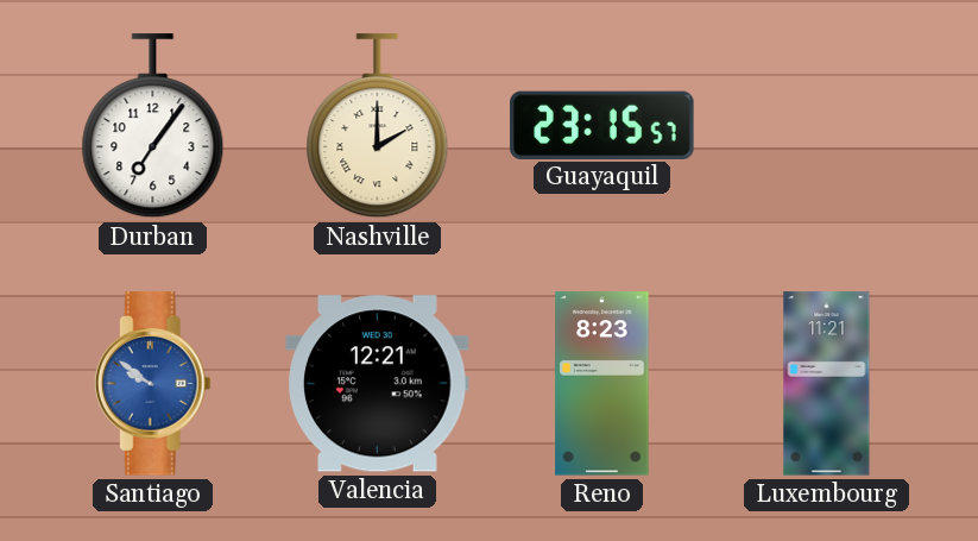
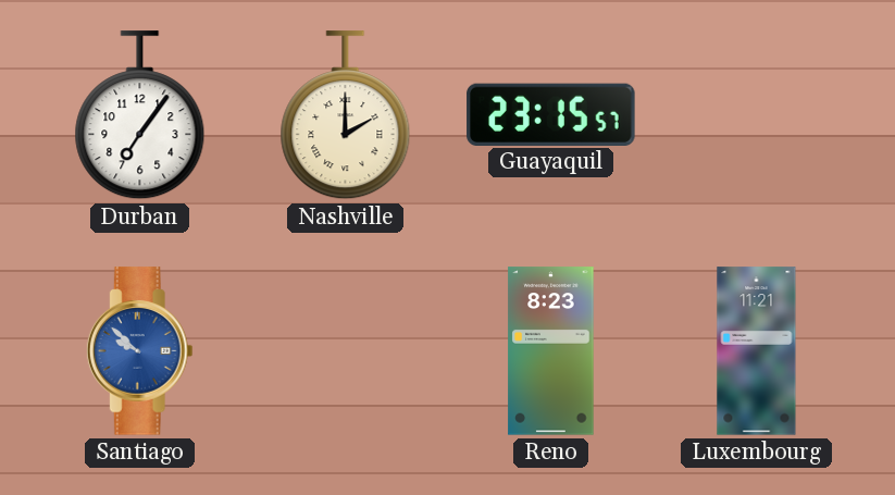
Santiago: 9:51 -> 9:52
Valencia: 12:21 -> none
